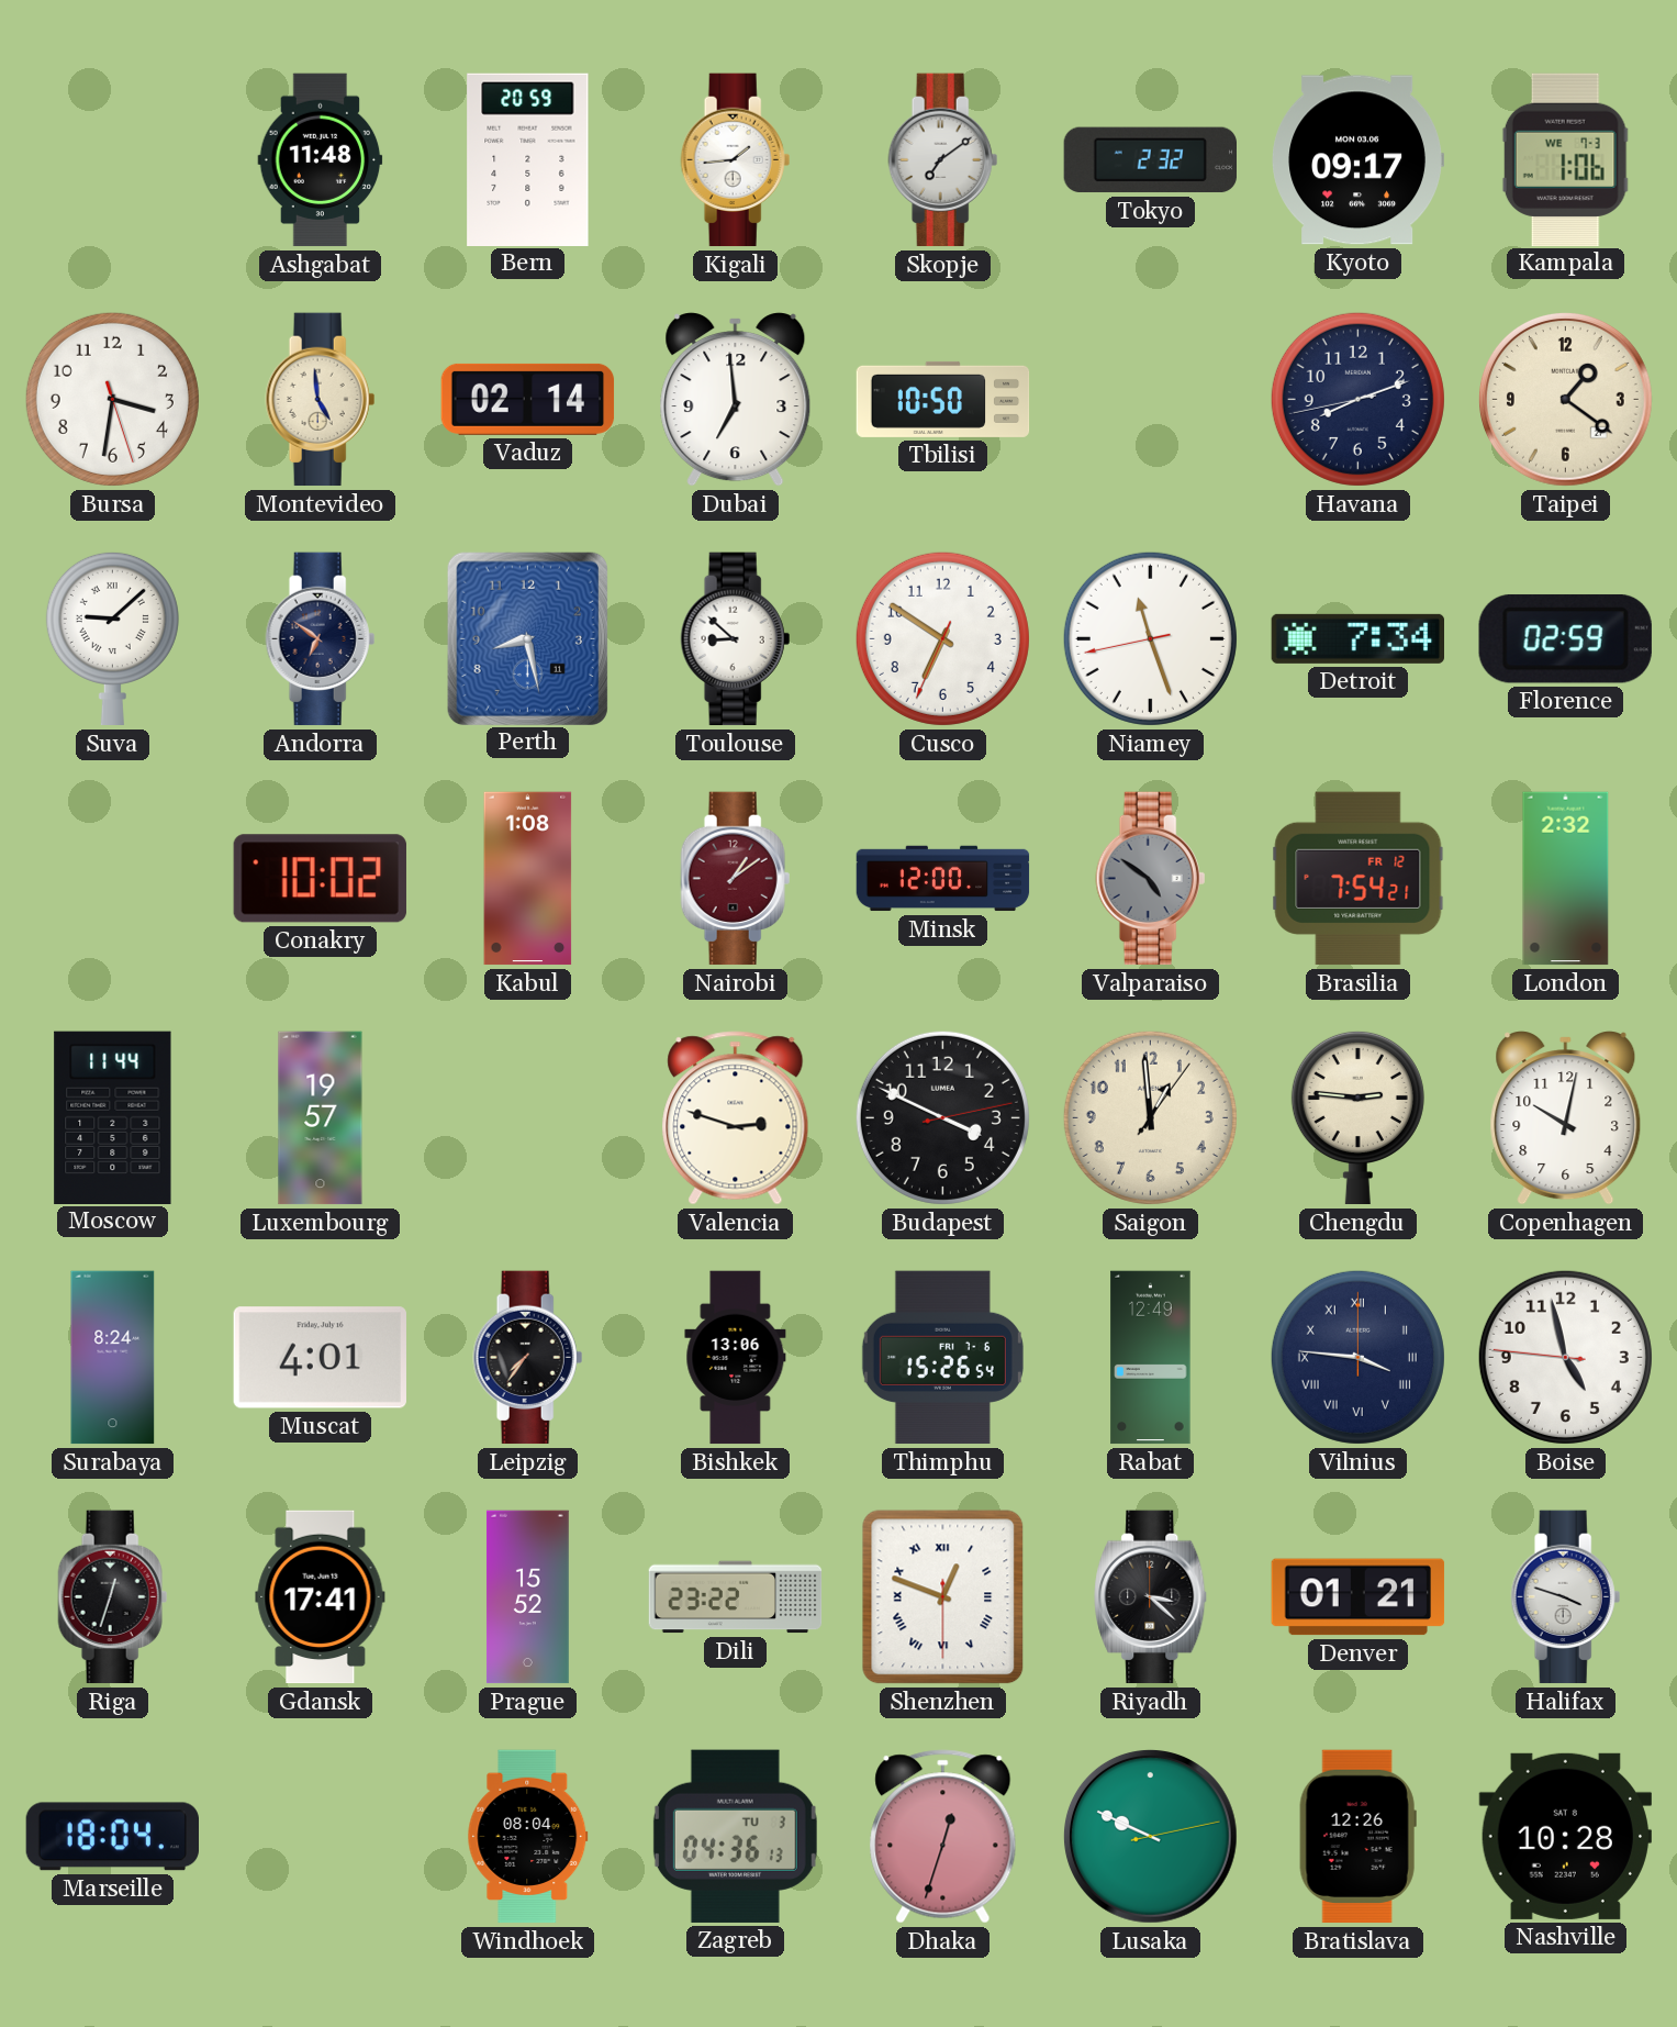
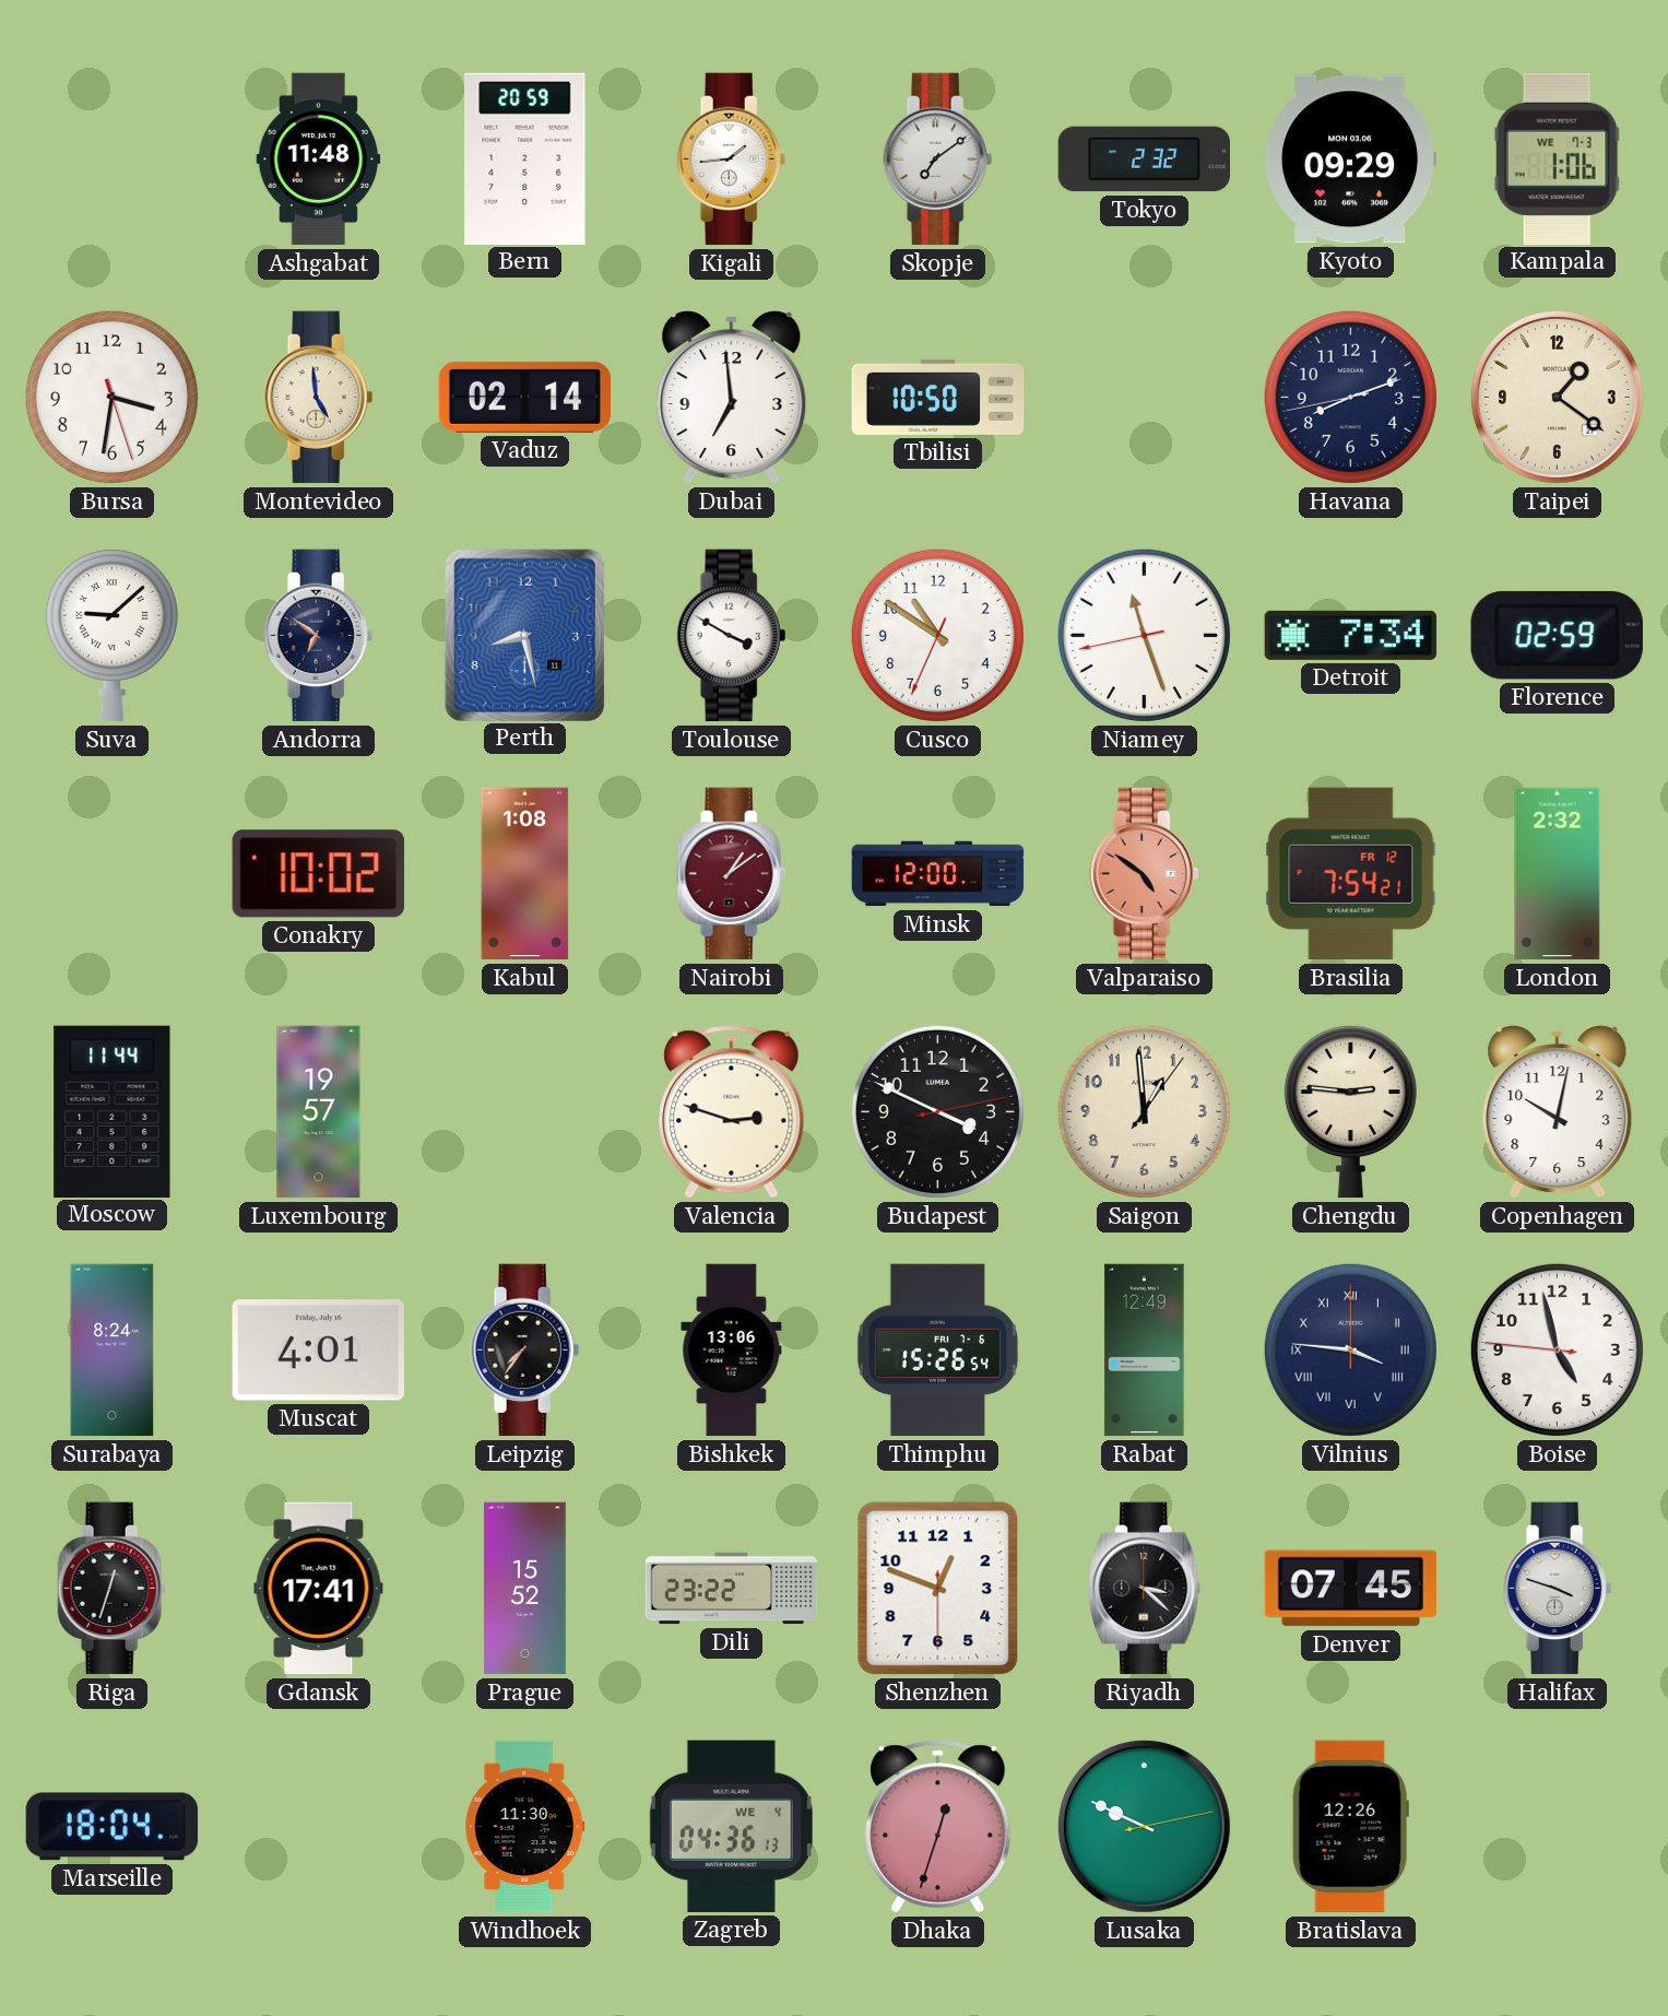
Kyoto: 09:17 -> 09:29
Toulouse: 8:52 -> 3:50
Cusco: 6:50 -> 10:50
Valparaiso dial: grey -> salmon
Shenzhen numerals: Roman -> Arabic
Denver: 01:21 -> 07:45
Windhoek: 08:04 -> 11:30
Zagreb date: TU 3 -> WE 4
Nashville: 10:28 -> none
